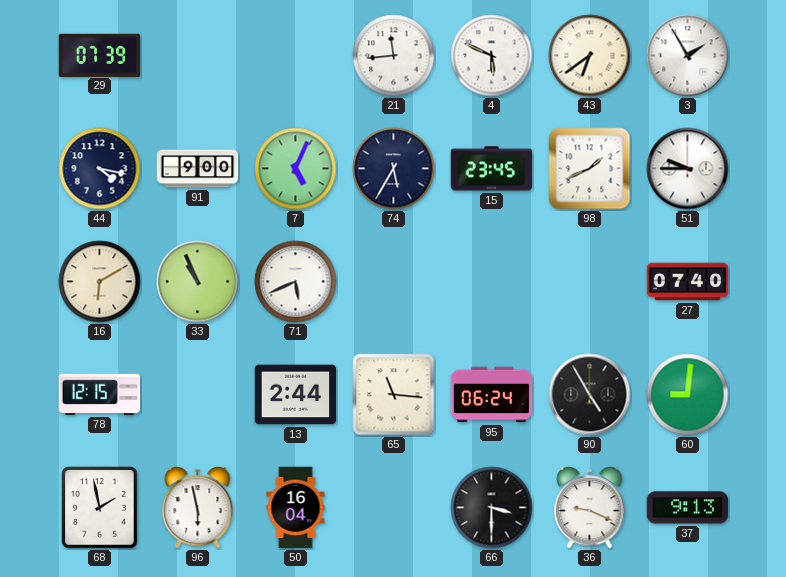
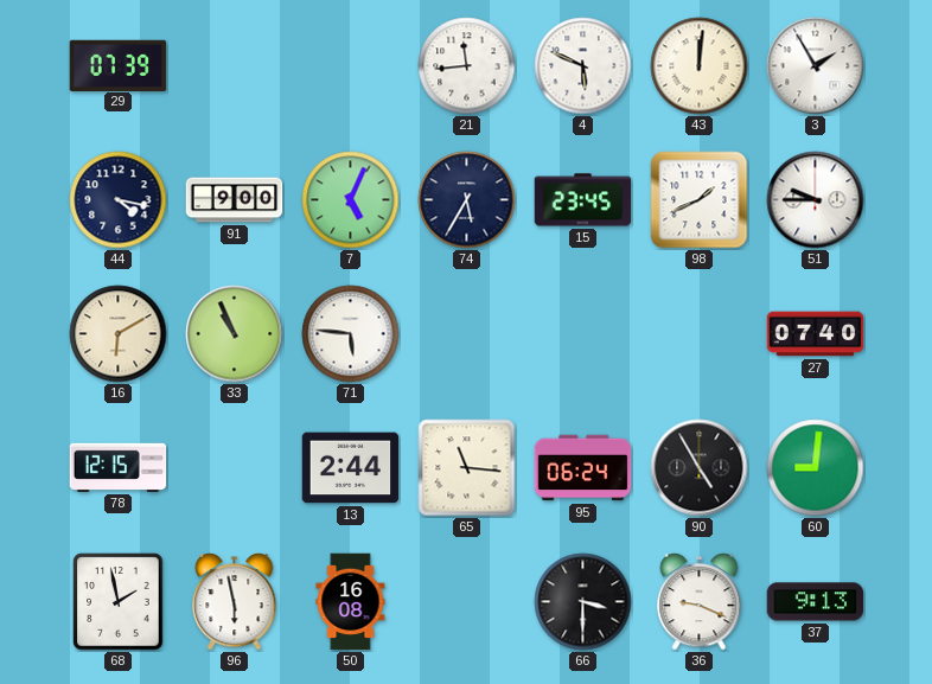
43: 6:39 -> 12:01
71: 5:41 -> 5:46
50: 16:04 -> 16:08
